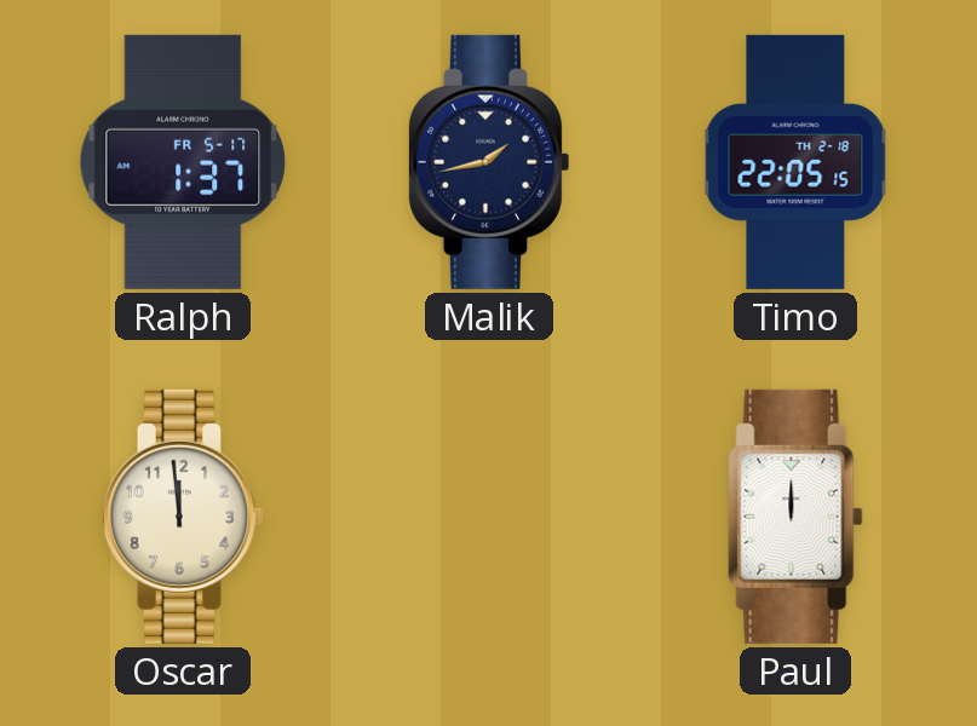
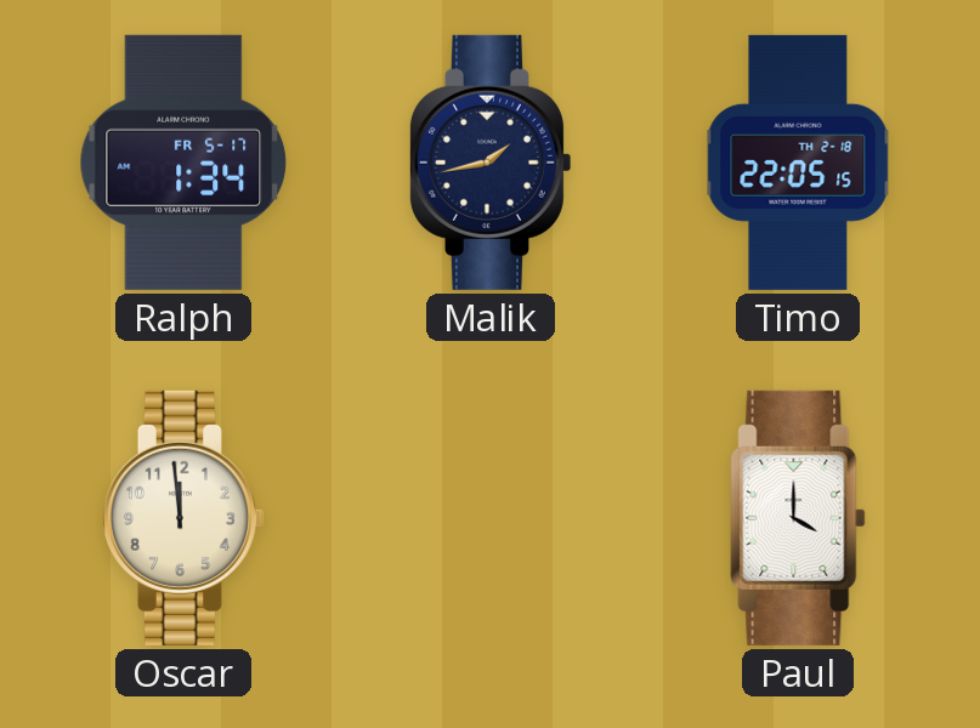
Ralph: 1:37 -> 1:34
Paul: 12:00 -> 4:00
